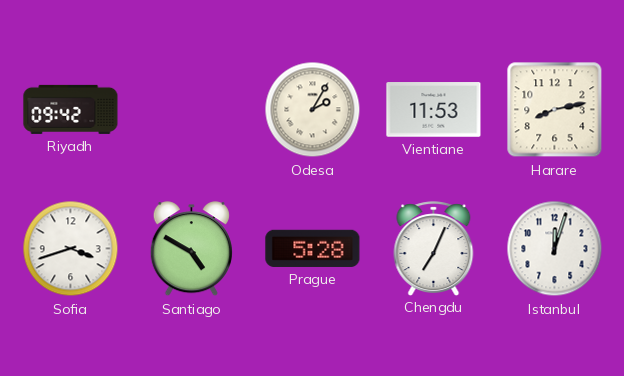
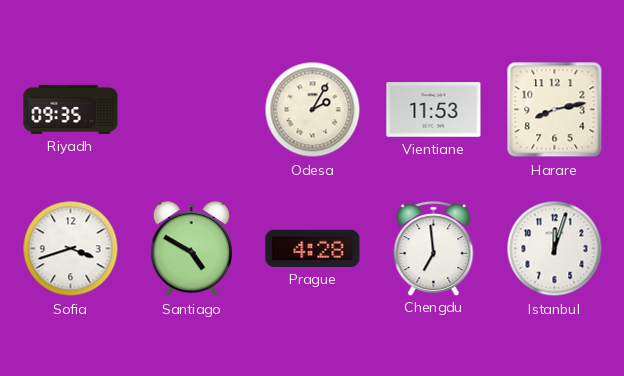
Riyadh: 09:42 -> 09:35
Prague: 5:28 -> 4:28
Chengdu: 7:04 -> 6:59
